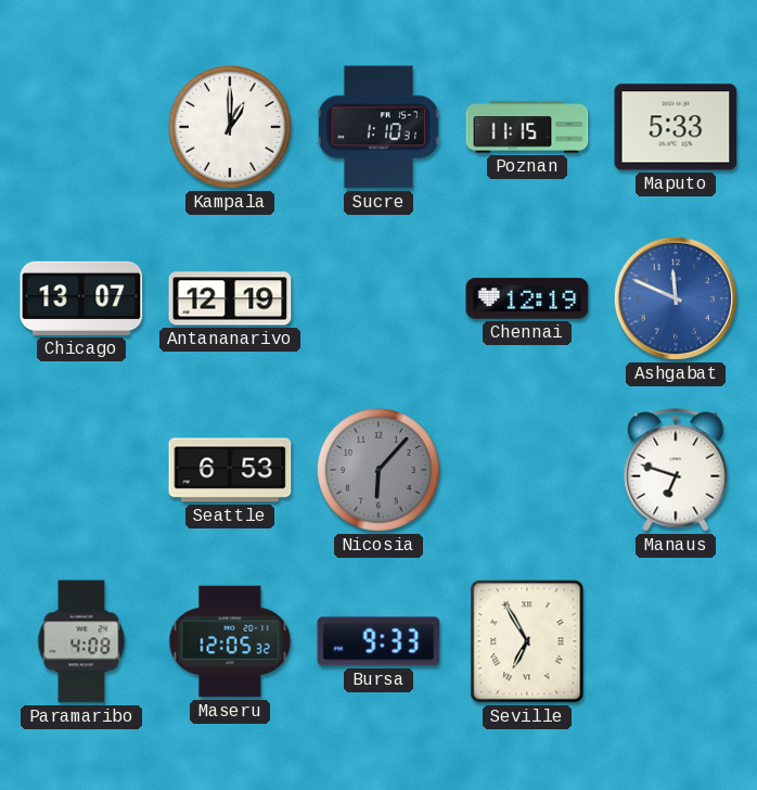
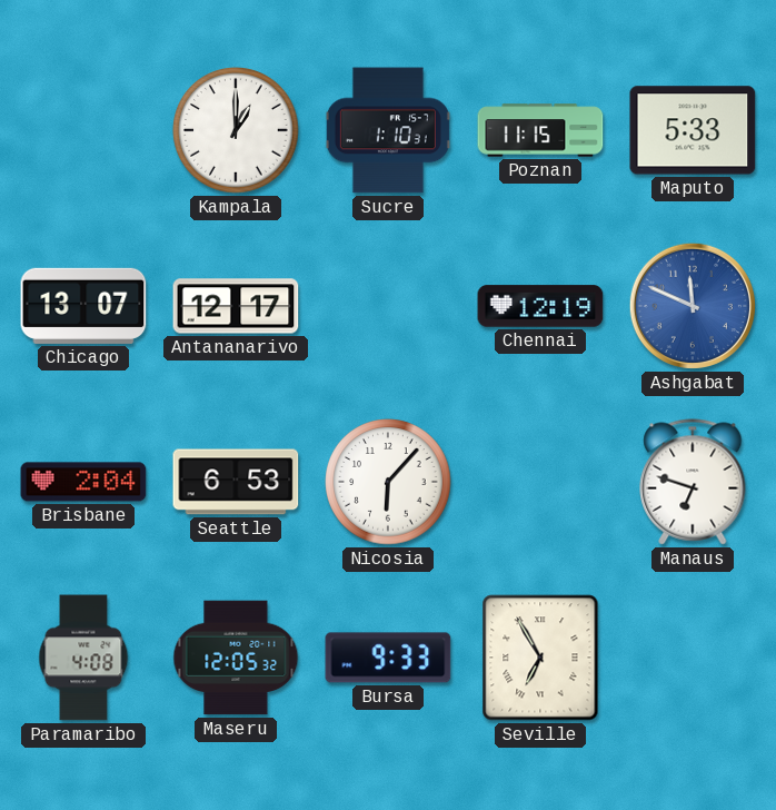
Antananarivo: 12:19 -> 12:17
Brisbane: none -> 2:04
Nicosia dial: grey -> white
